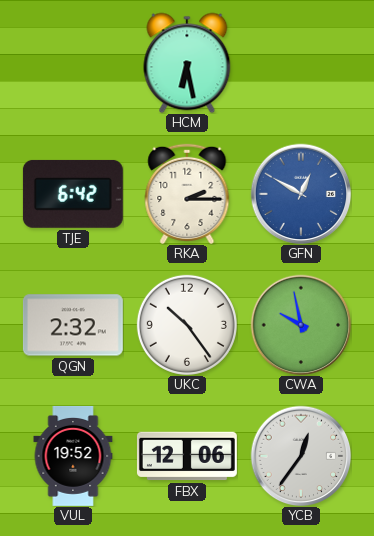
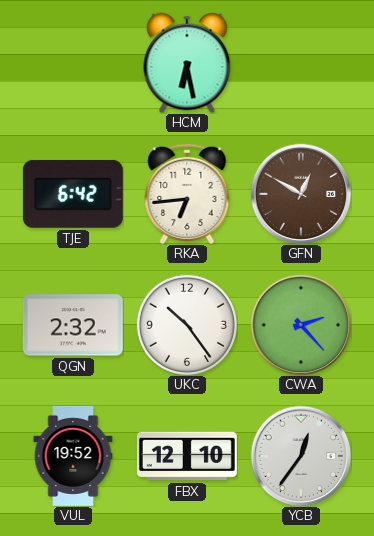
RKA: 2:15 -> 6:44
GFN dial: blue -> brown
CWA: 9:58 -> 2:23
FBX: 12:06 -> 12:10
